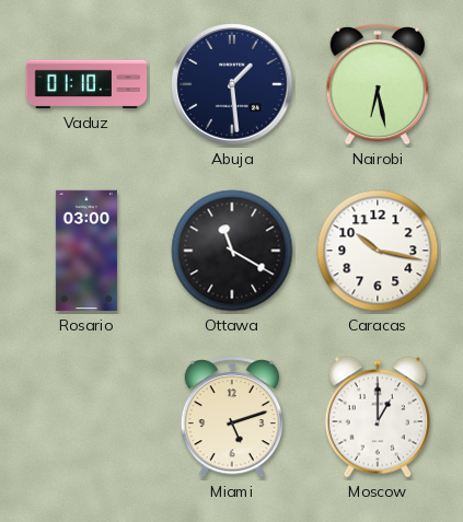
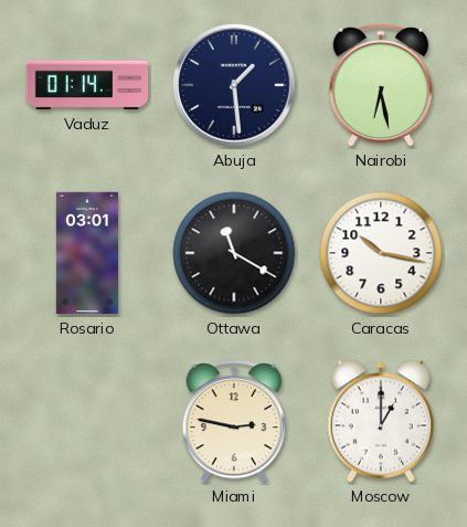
Vaduz: 01:10 -> 01:14
Rosario: 03:00 -> 03:01
Miami: 5:12 -> 2:47
